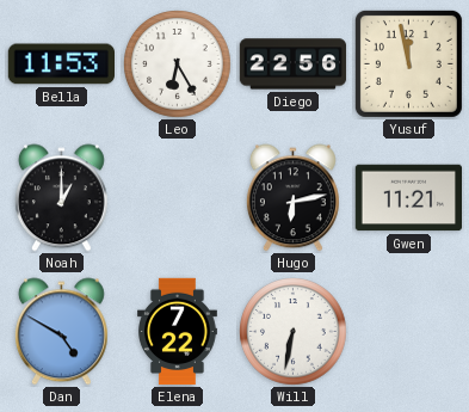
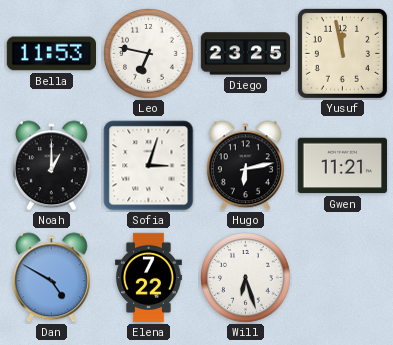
Leo: 6:25 -> 6:47
Diego: 22:56 -> 23:25
Sofia: none -> 3:03
Will: 6:32 -> 6:27
